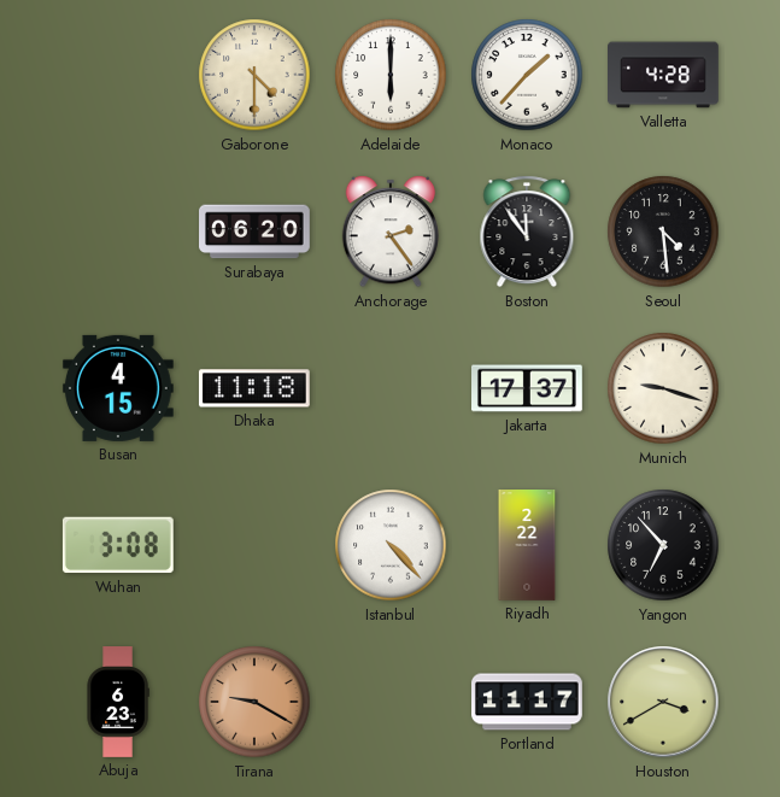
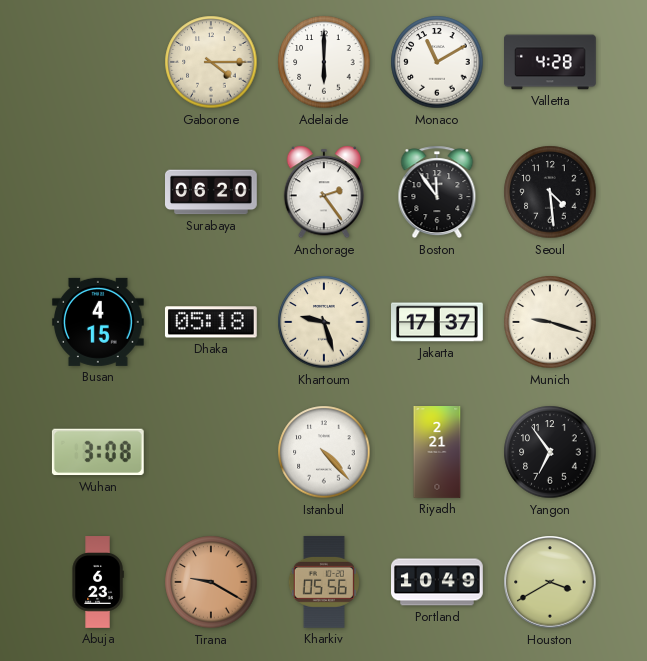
Gaborone: 4:30 -> 4:15
Monaco: 1:37 -> 11:10
Dhaka: 11:18 -> 05:18
Khartoum: none -> 9:27
Riyadh: 2:22 -> 2:21
Yangon: 6:53 -> 6:54
Kharkiv: none -> 05:56
Portland: 11:17 -> 10:49
